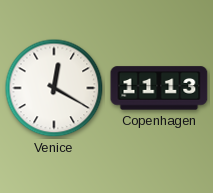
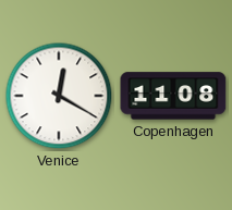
Copenhagen: 11:13 -> 11:08
